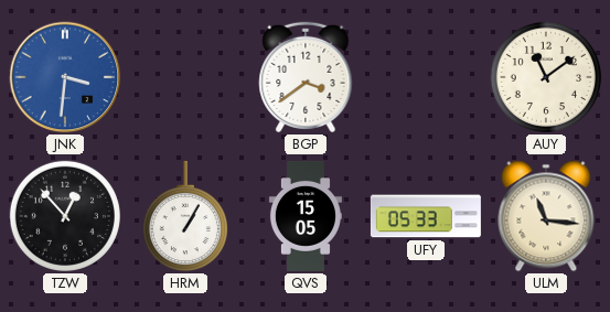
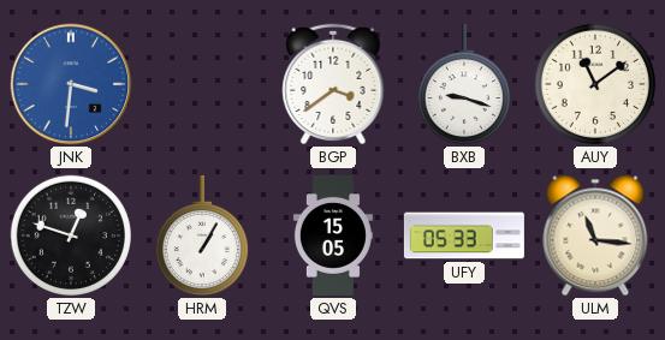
BXB: none -> 9:18
TZW: 12:53 -> 12:48
